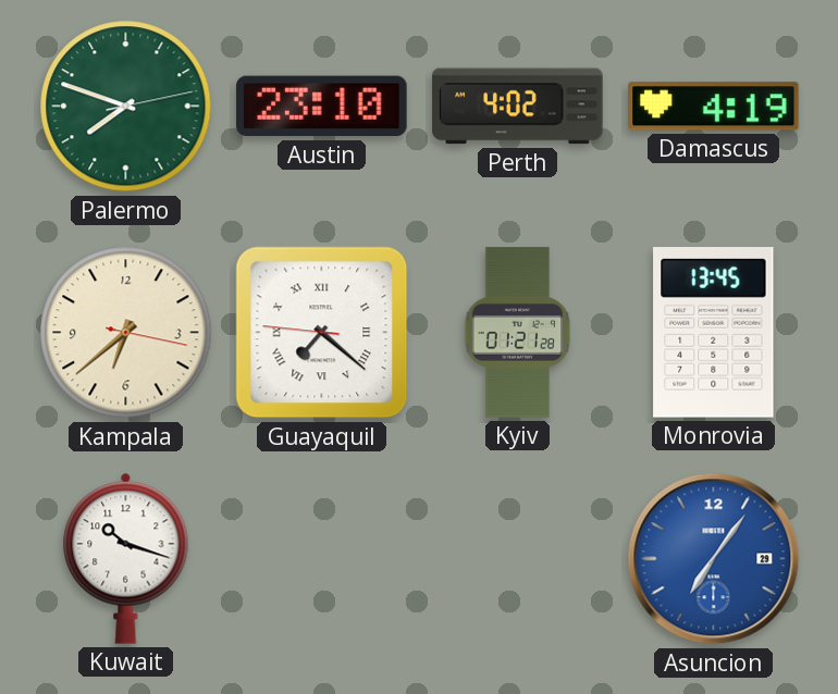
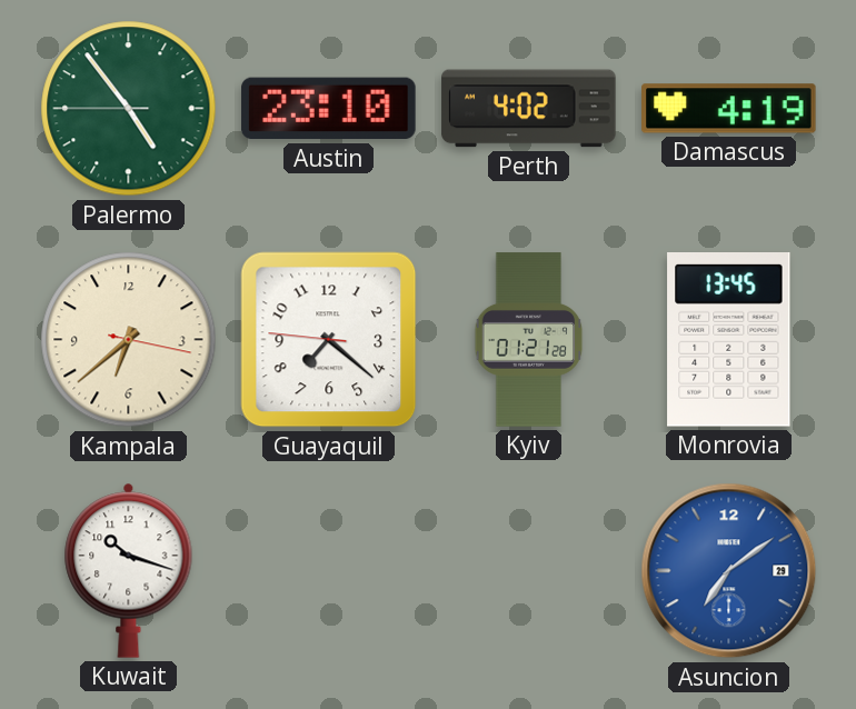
Palermo: 7:48 -> 4:53
Guayaquil numerals: Roman -> Arabic
Asuncion: 7:06 -> 7:09
